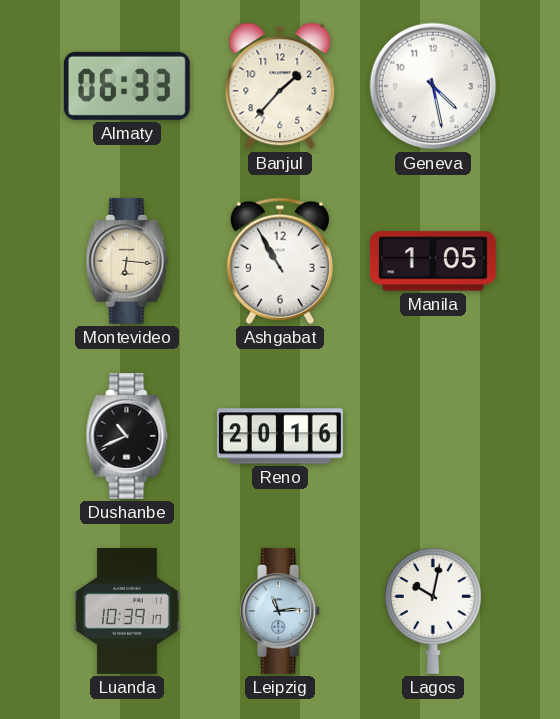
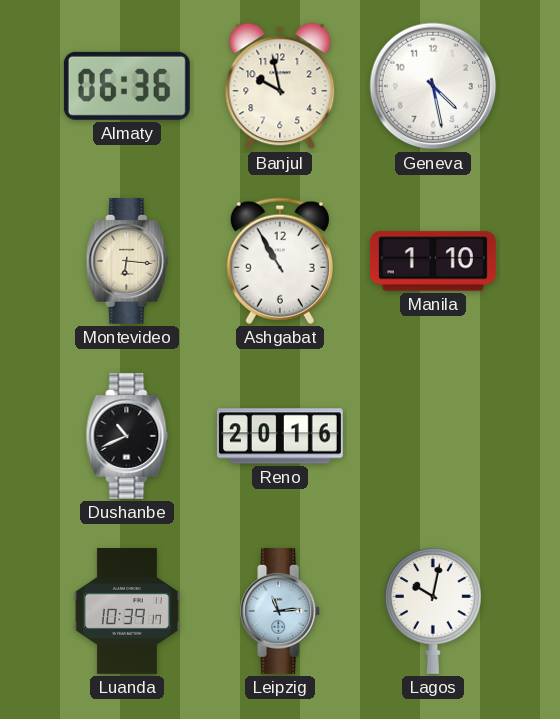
Almaty: 06:33 -> 06:36
Banjul: 1:37 -> 9:58
Manila: 1:05 -> 1:10
